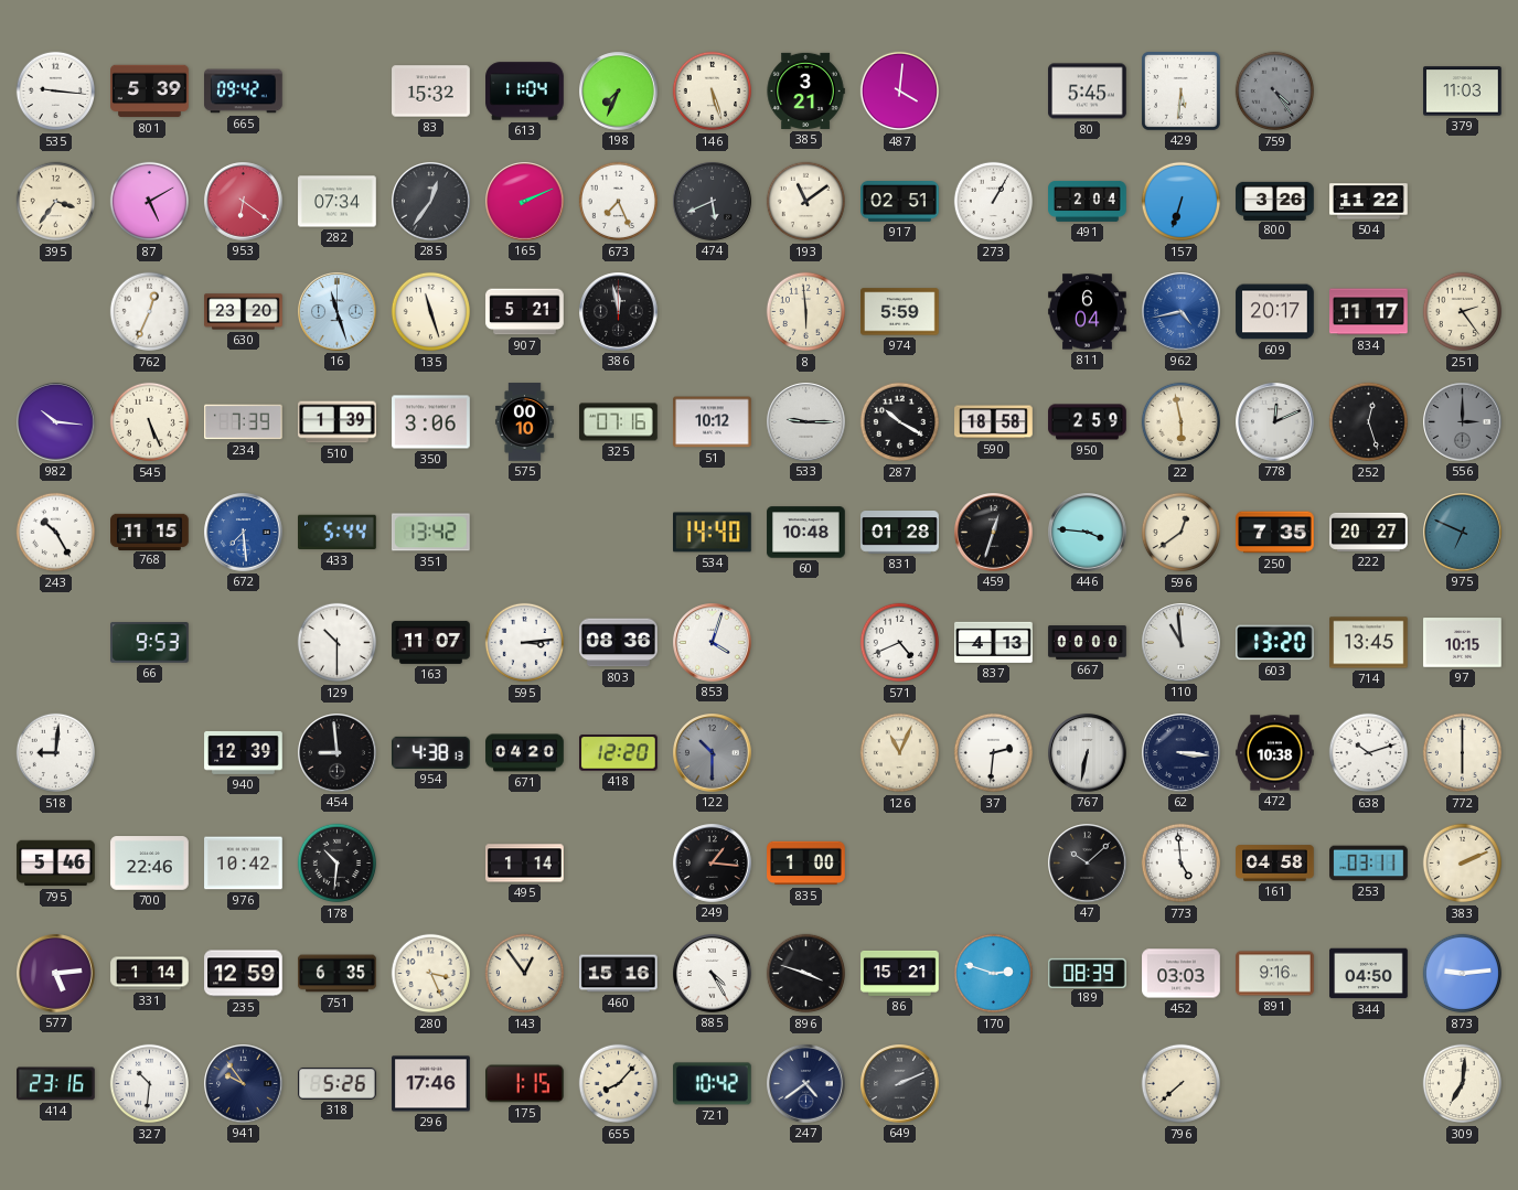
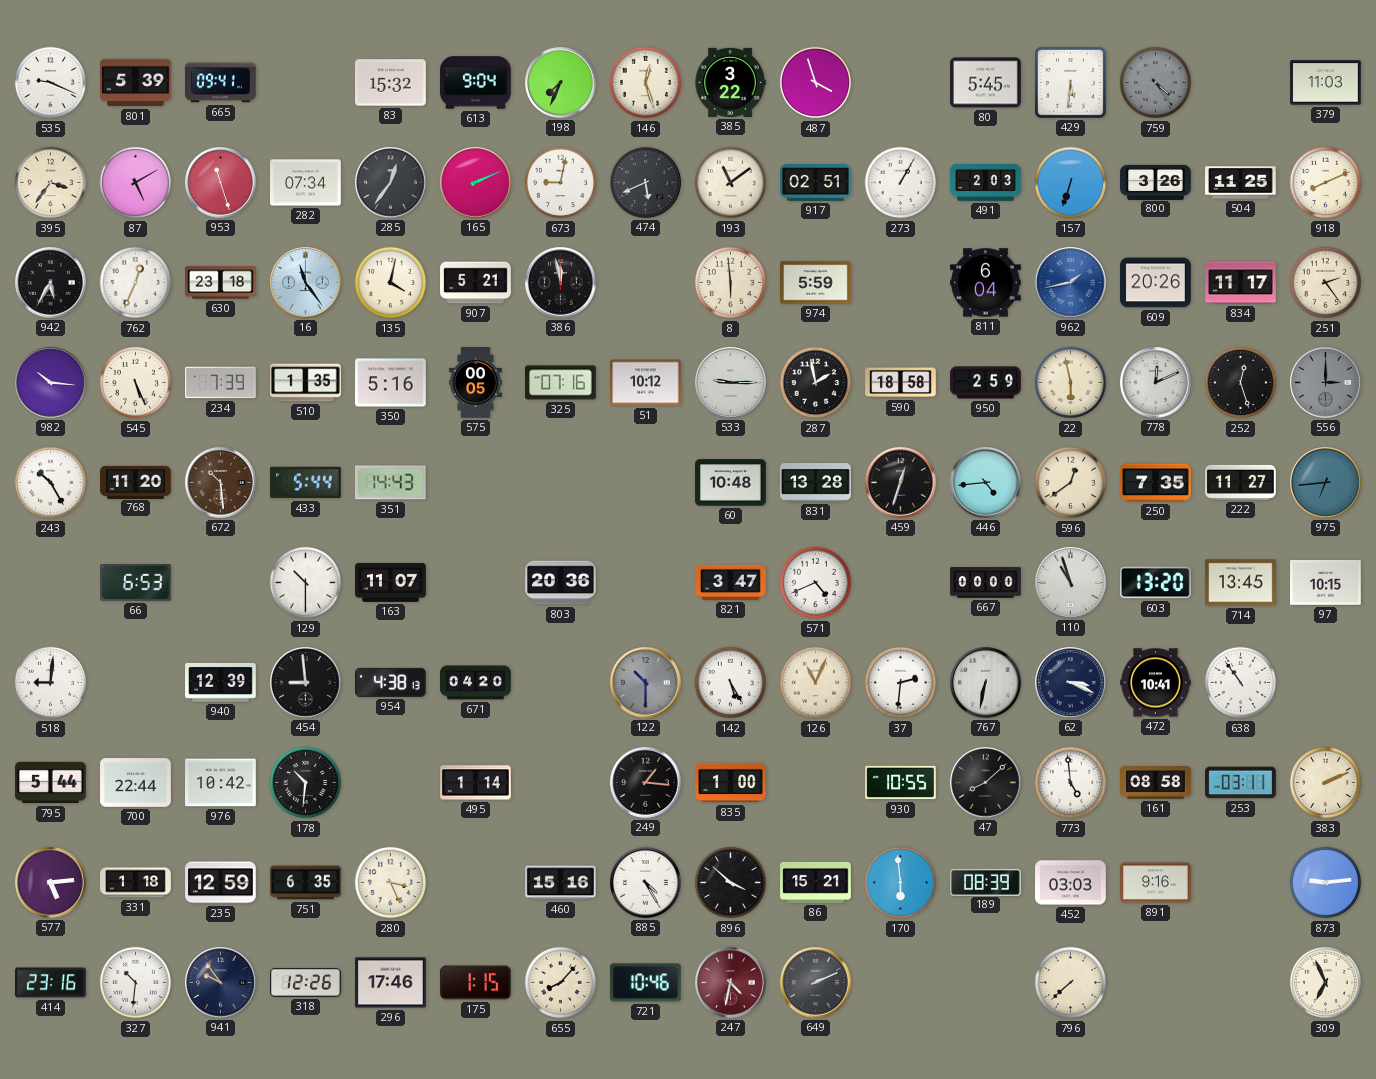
535: 9:16 -> 9:19
665: 09:42 -> 09:41
613: 11:04 -> 9:04
146: 5:27 -> 12:27
385: 3:21 -> 3:22
487: 4:01 -> 3:57
953: 6:21 -> 11:27
673: 7:26 -> 9:02
491: 2:04 -> 2:03
504: 11:22 -> 11:25
918: none -> 8:11
942: none -> 5:35
630: 23:20 -> 23:18
16: 11:27 -> 11:24
135: 11:27 -> 4:02
962: 4:43 -> 1:43
609: 20:17 -> 20:26
510: 1:39 -> 1:35
350: 3:06 -> 5:16
575: 00:10 -> 00:05
287: 10:20 -> 1:58
768: 11:15 -> 11:20
672: 7:29 -> 10:29
672 dial: blue -> brown
351: 13:42 -> 14:43
534: 14:40 -> none
831: 01:28 -> 13:28
446: 3:46 -> 4:44
222: 20:27 -> 11:27
975: 6:49 -> 6:44
66: 9:53 -> 6:53
595: 3:14 -> none
803: 08:36 -> 20:36
853: 4:03 -> none
821: none -> 3:47
837: 4:13 -> none
110: 10:59 -> 10:57
418: 12:20 -> none
142: none -> 5:25
62: 3:16 -> 3:19
472: 10:38 -> 10:41
638: 10:12 -> 10:54
772: 6:00 -> none
795: 5:46 -> 5:44
700: 22:46 -> 22:44
930: none -> 10:55
47: 10:08 -> 8:08
161: 04:58 -> 08:58
331: 1:14 -> 1:18
143: 12:54 -> none
896: 3:48 -> 3:52
170: 2:48 -> 5:59
344: 04:50 -> none
318: 5:26 -> 12:26
721: 10:42 -> 10:46
247: 4:39 -> 4:32
247 dial: navy -> burgundy
309: 7:01 -> 6:56
